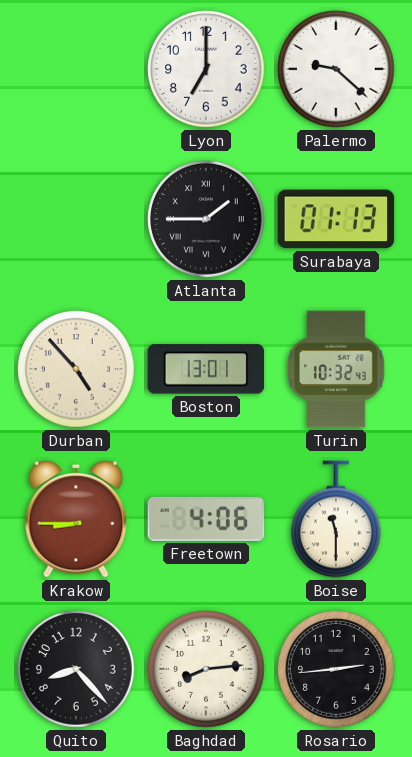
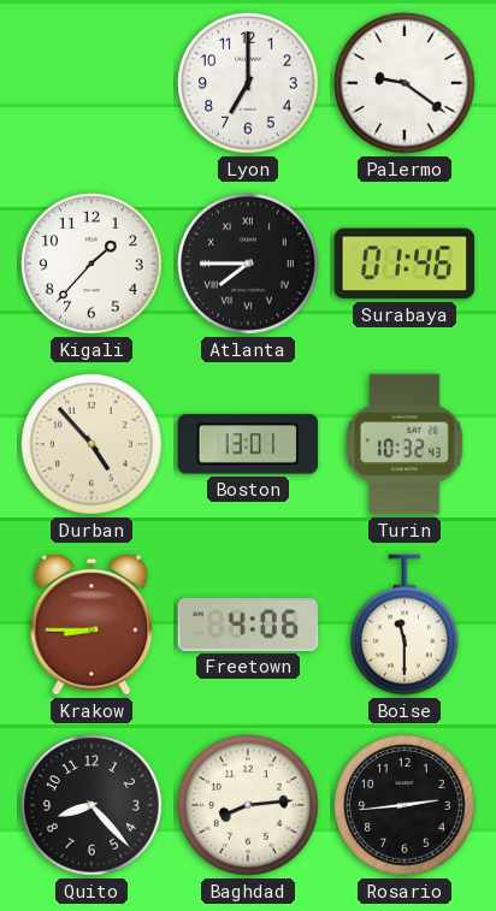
Palermo: 9:22 -> 9:21
Kigali: none -> 1:37
Atlanta: 1:45 -> 7:45
Surabaya: 01:13 -> 01:46
